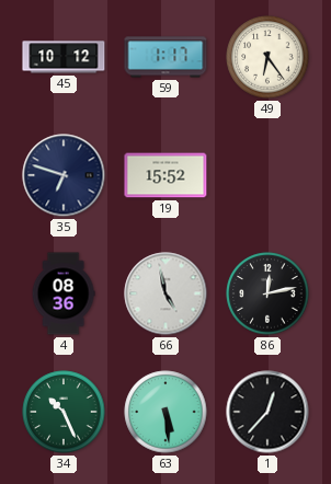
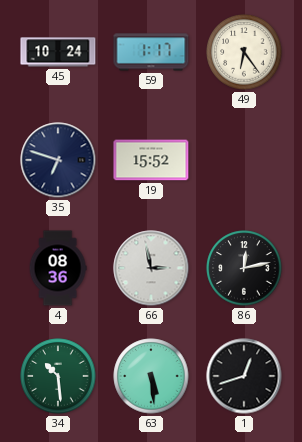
45: 10:12 -> 10:24
66: 4:58 -> 2:58
34: 10:26 -> 10:29
1: 12:37 -> 12:42
